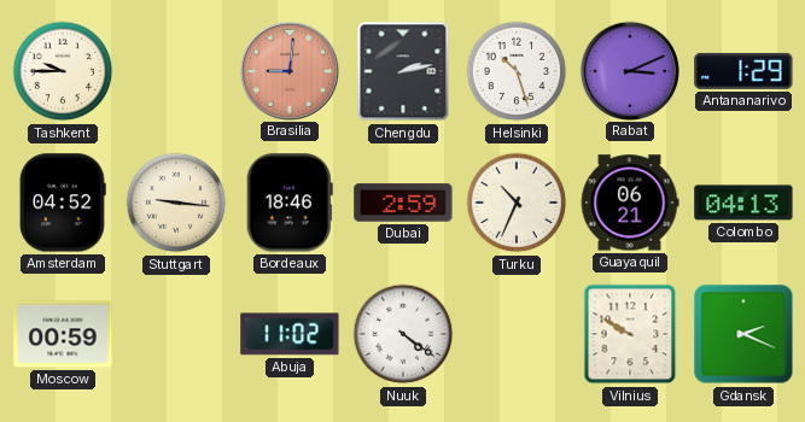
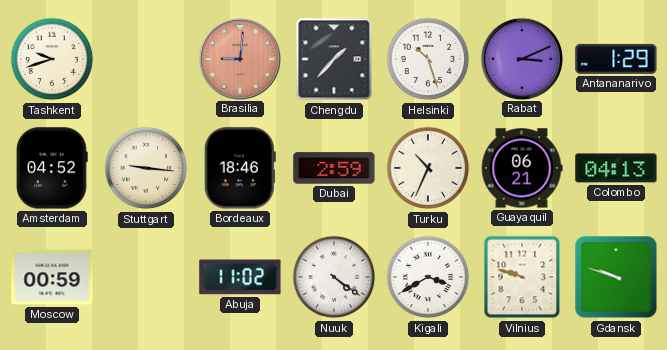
Tashkent: 9:45 -> 9:42
Chengdu: 2:13 -> 1:37
Kigali: none -> 3:40
Vilnius: 9:50 -> 9:48
Gdansk: 2:19 -> 9:48
